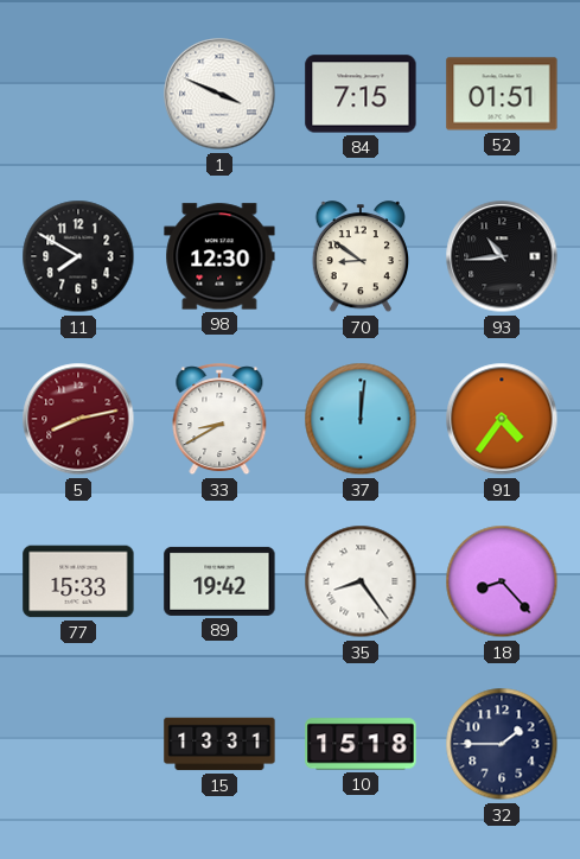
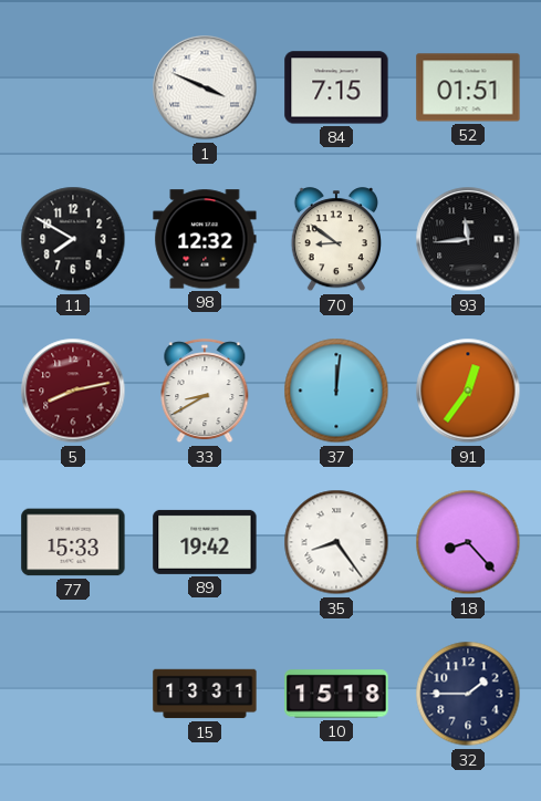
98: 12:30 -> 12:32
93: 10:44 -> 11:44
91: 4:36 -> 12:36
